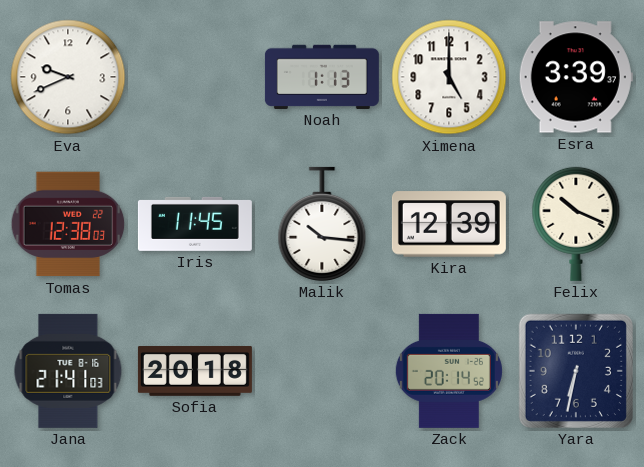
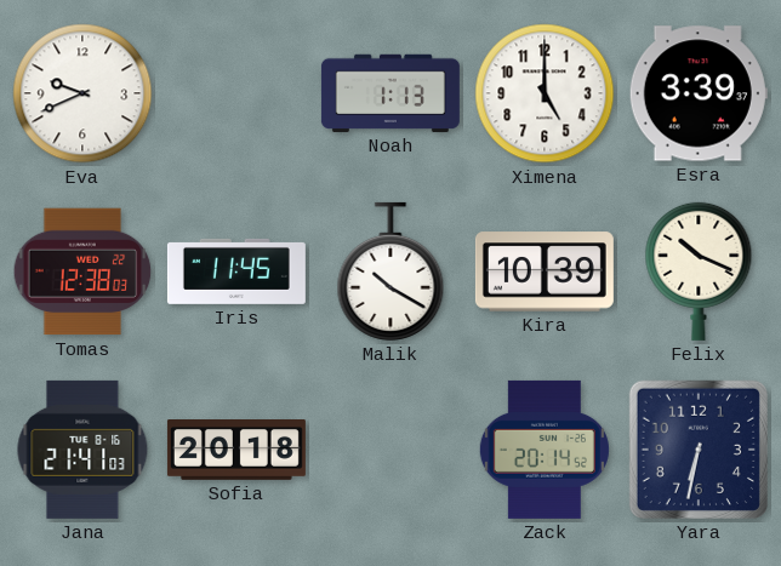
Malik: 10:16 -> 10:20
Kira: 12:39 -> 10:39
